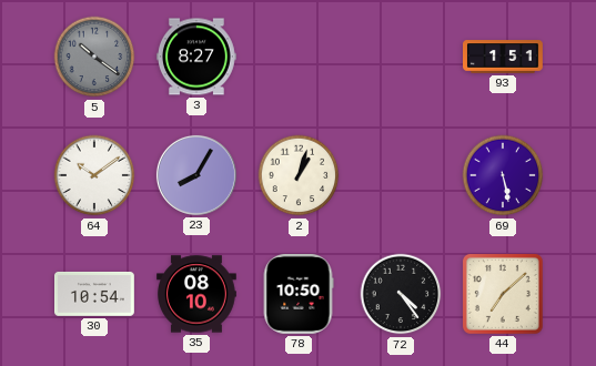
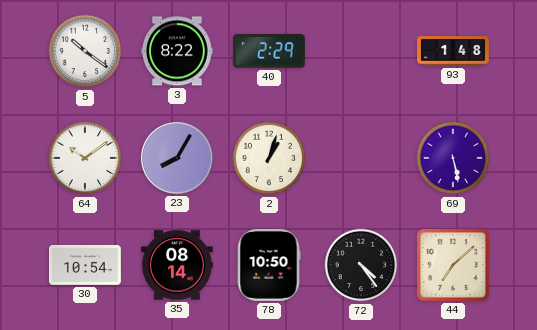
5 dial: grey -> white
3: 8:27 -> 8:22
40: none -> 2:29
93: 1:51 -> 1:48
35: 08:10 -> 08:14
